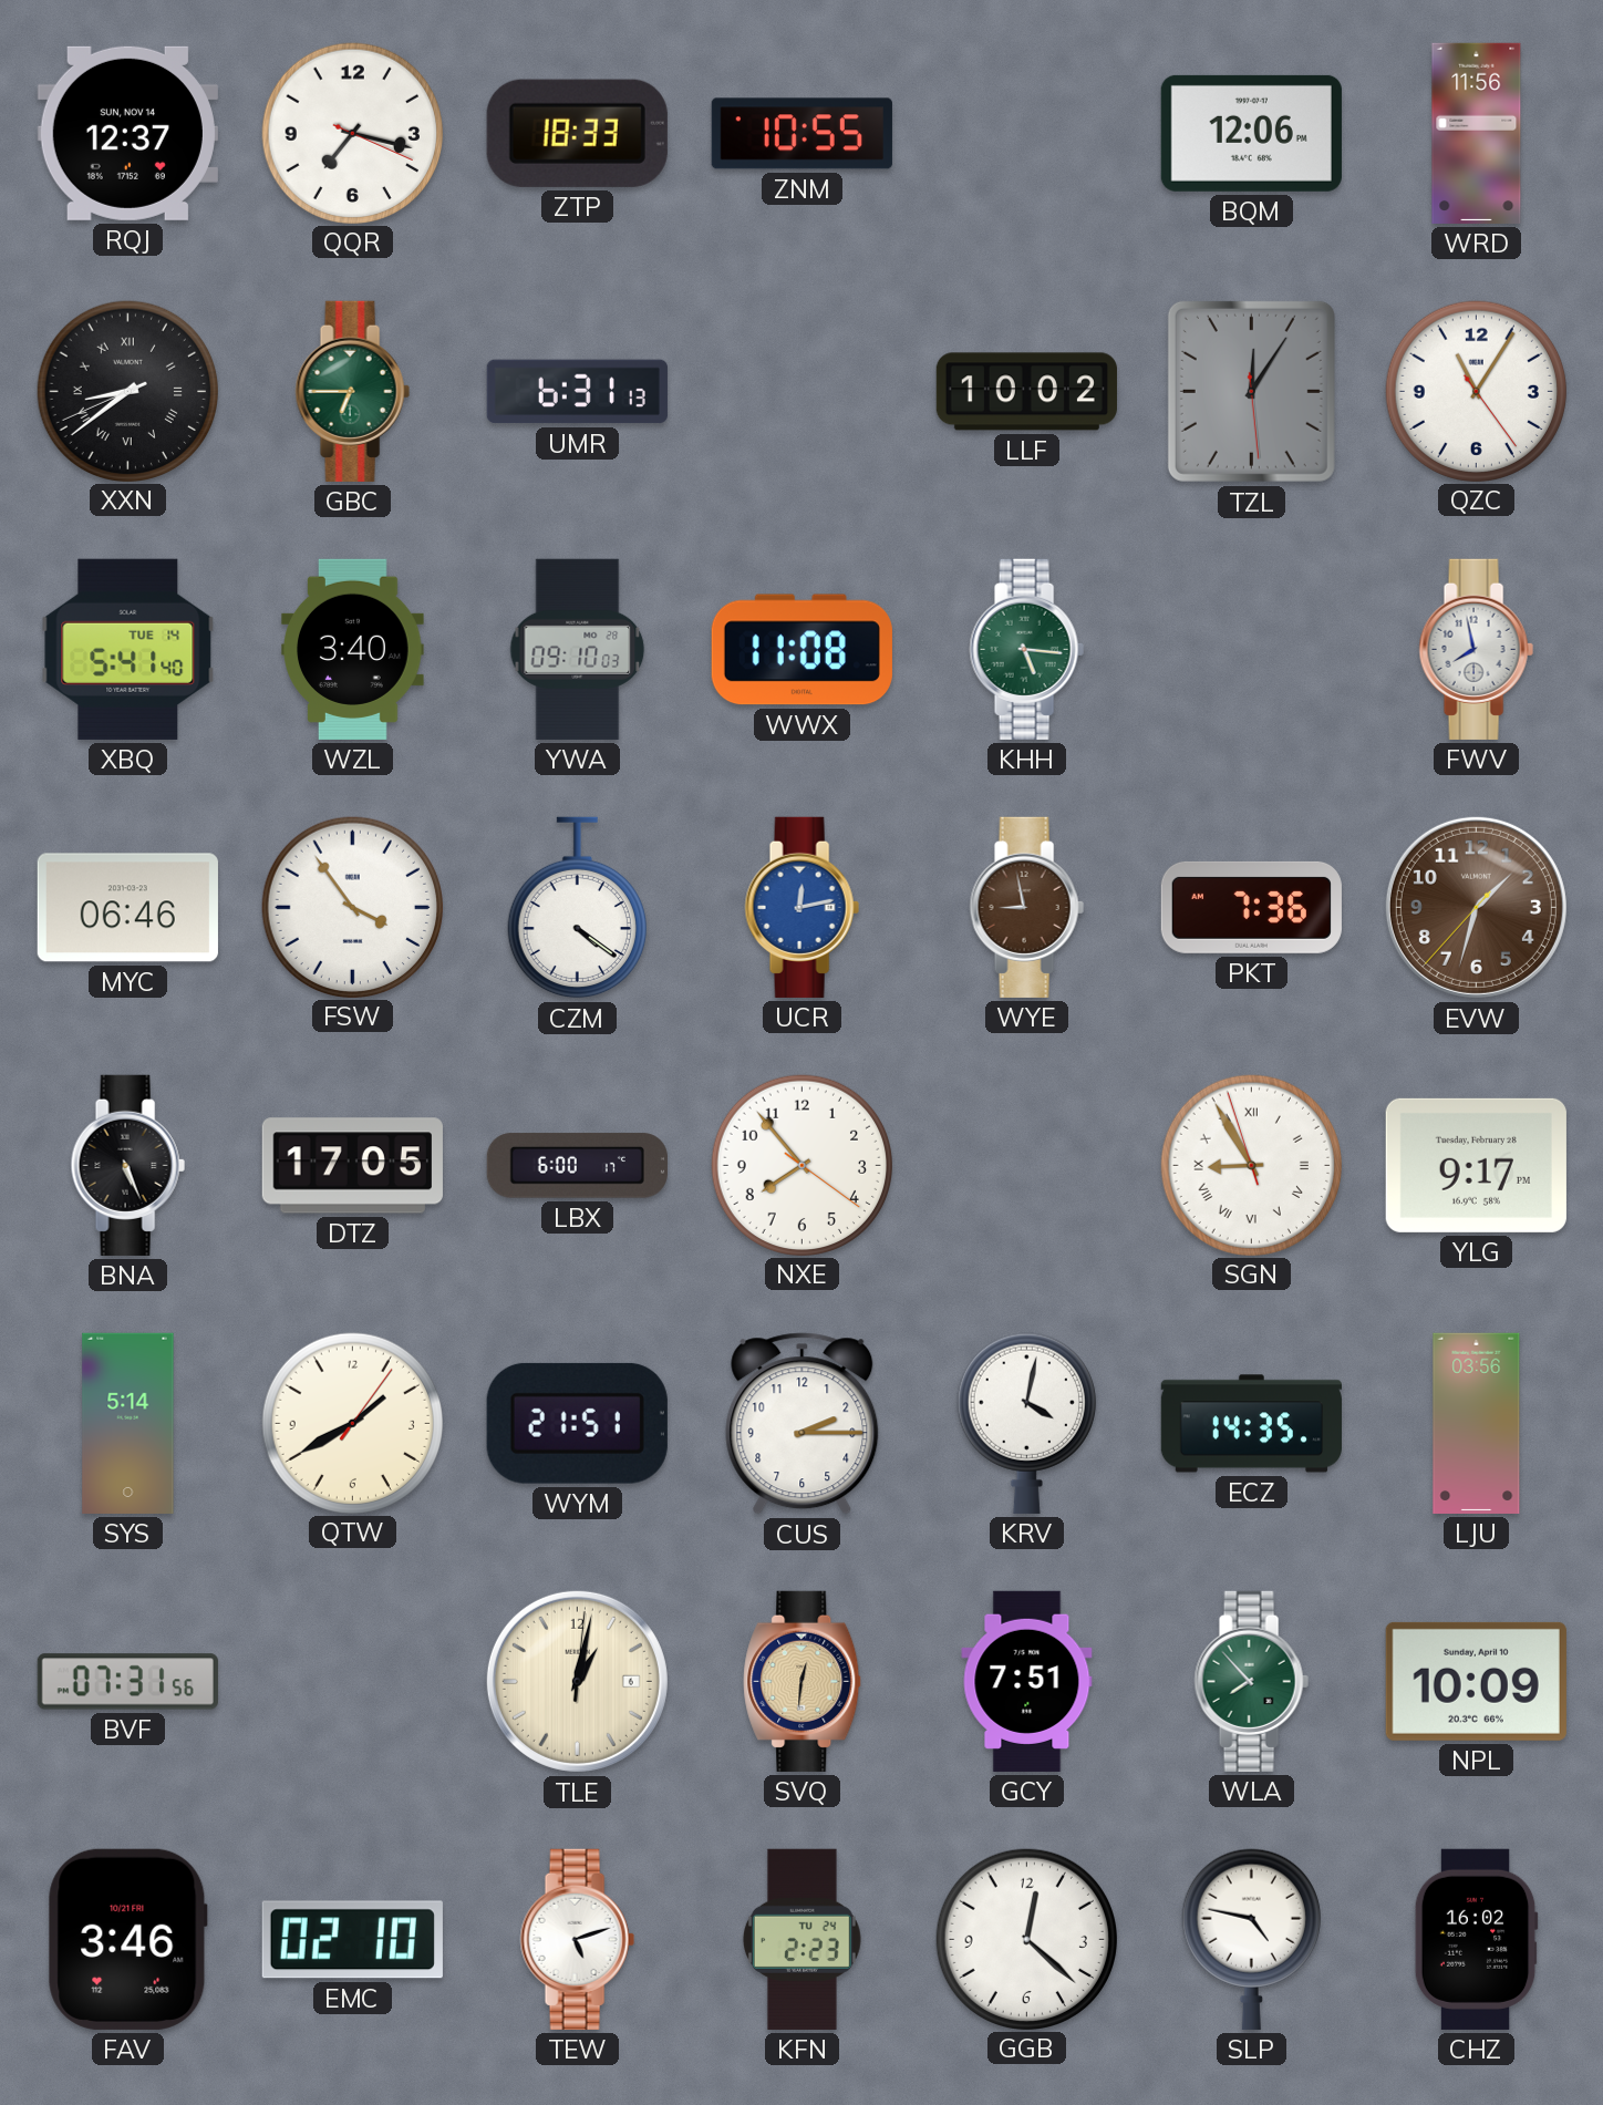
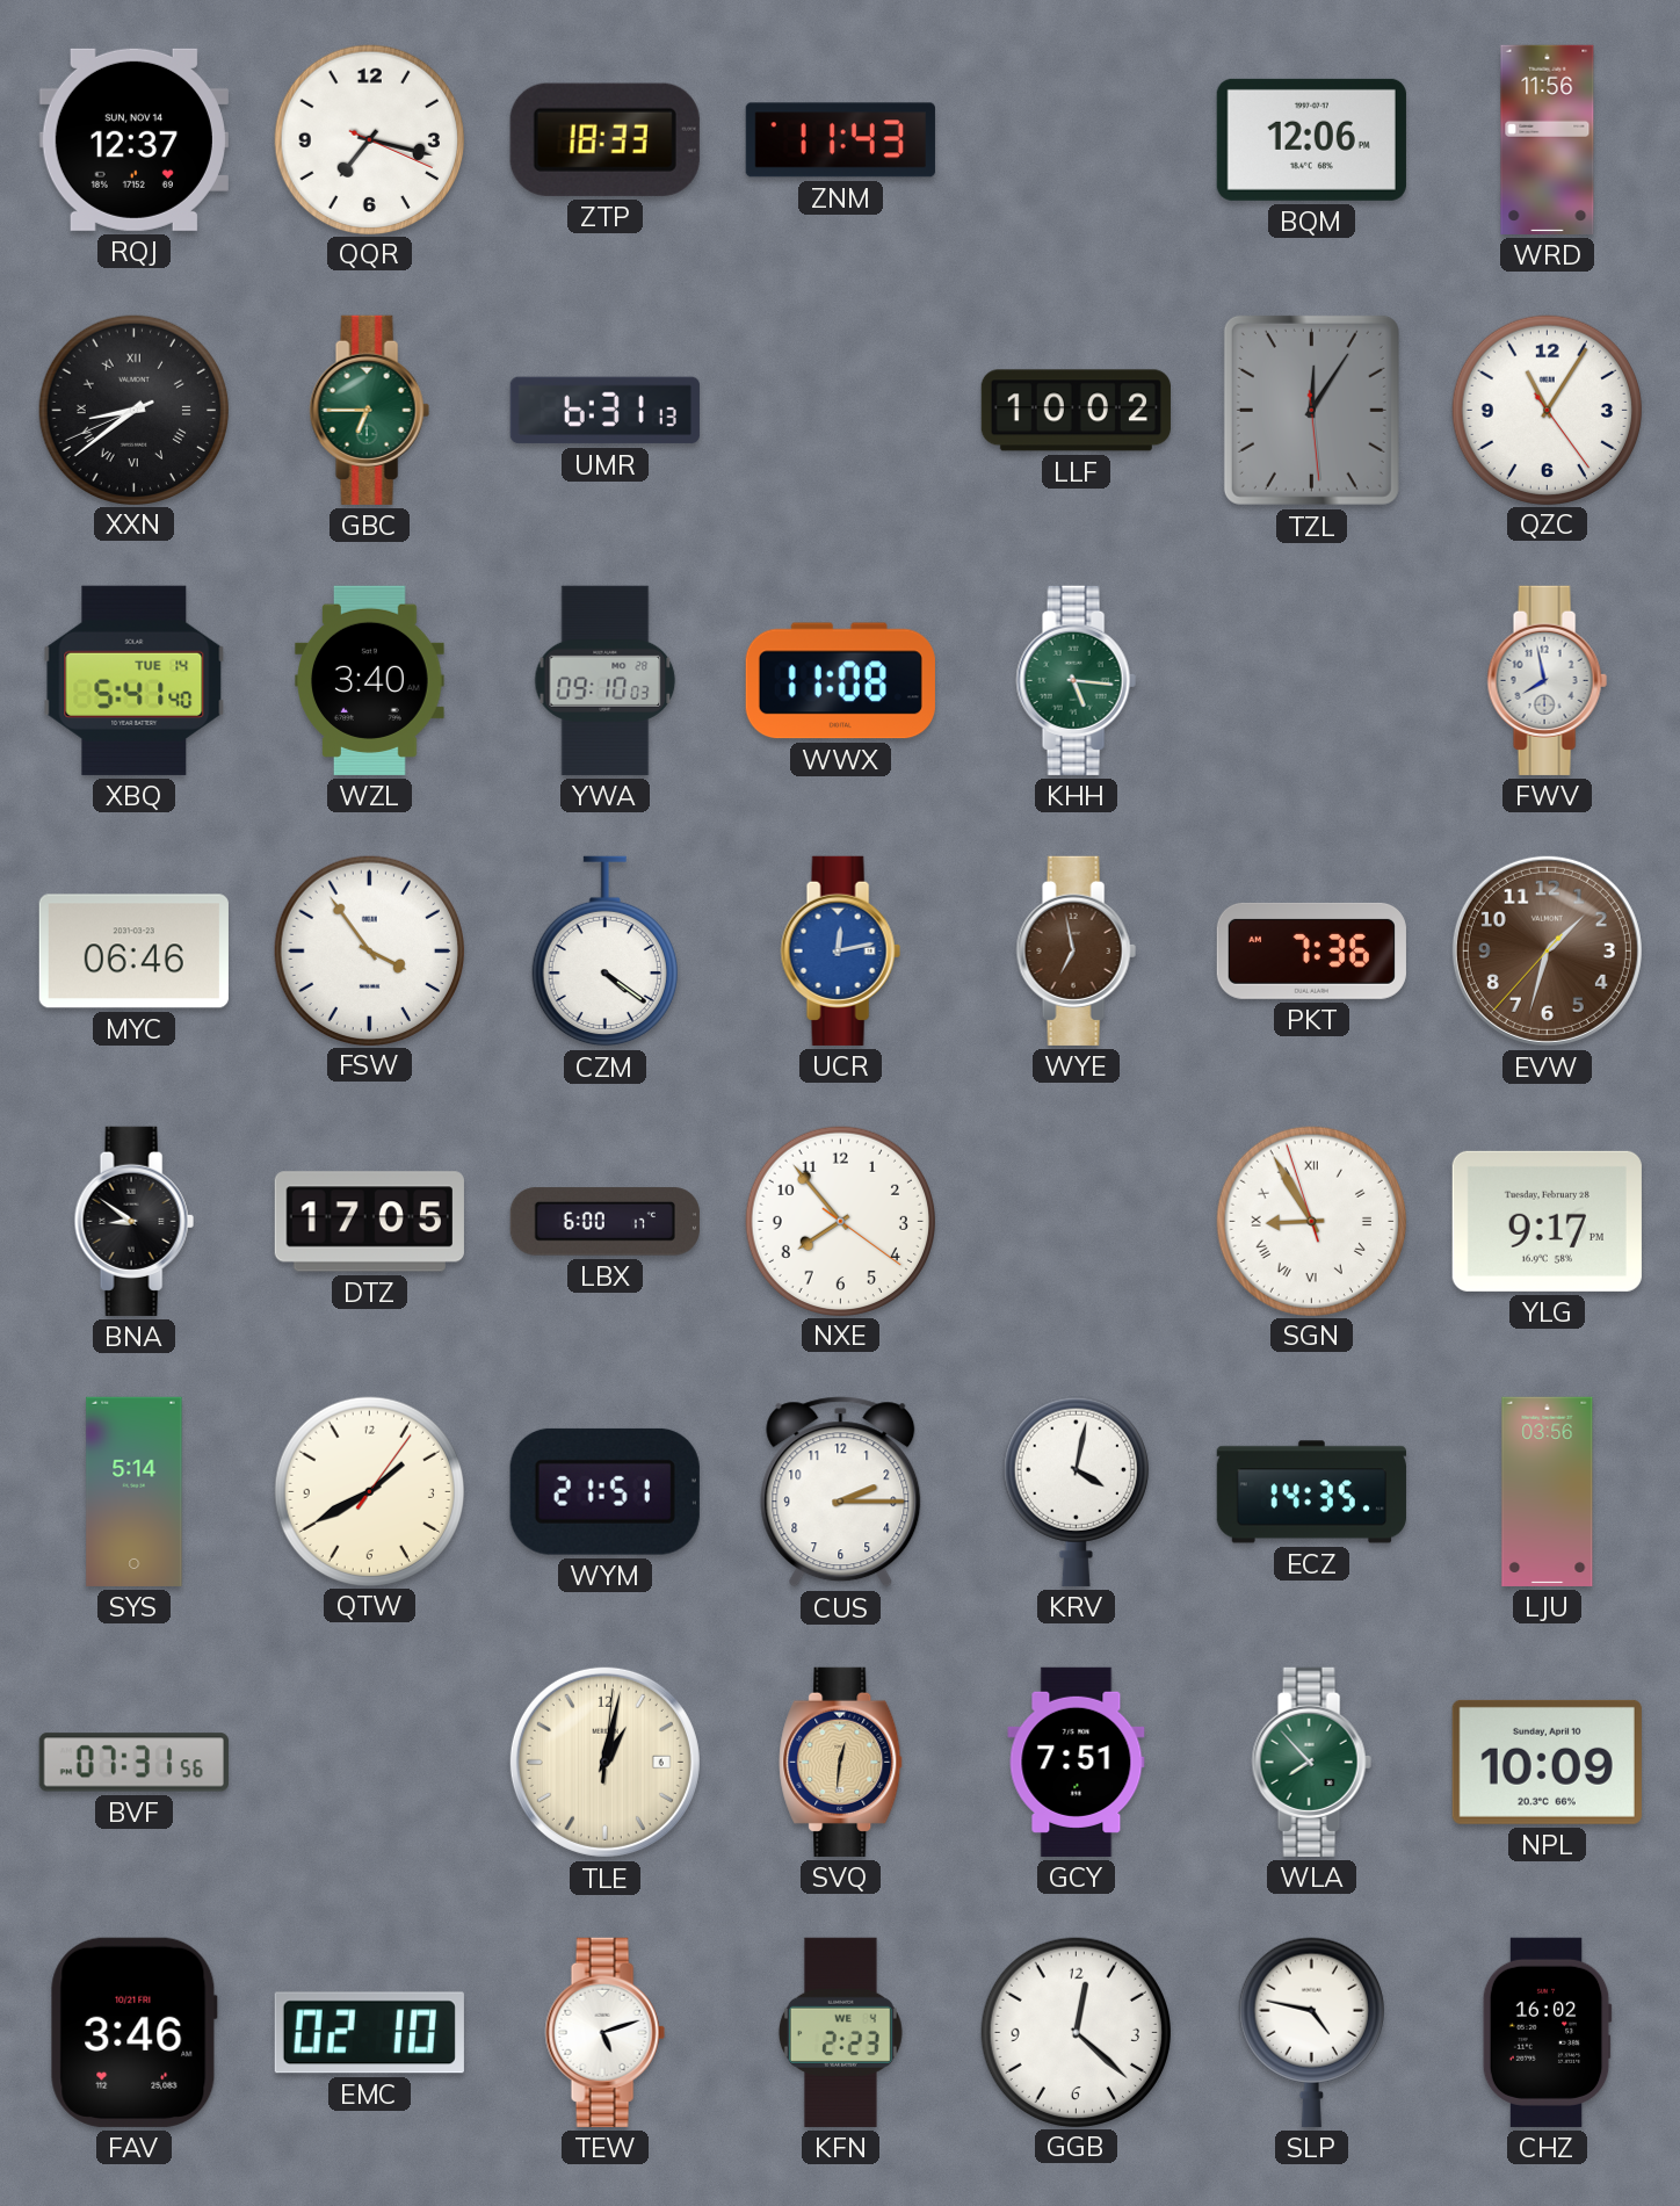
ZNM: 10:55 -> 11:43
WYE: 8:58 -> 6:58
BNA: 5:26 -> 8:51
KFN date: TU 24 -> WE 4
